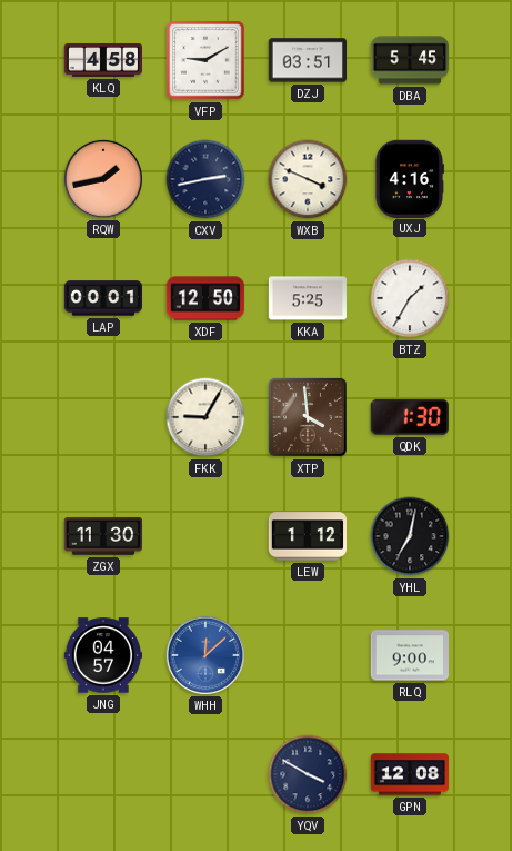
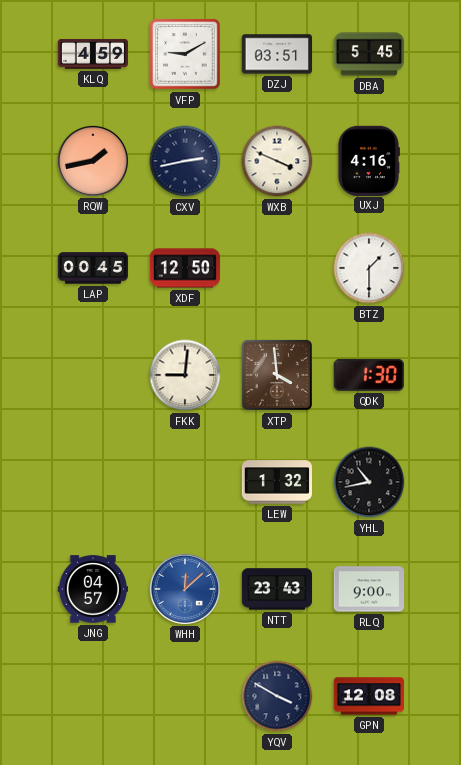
KLQ: 4:58 -> 4:59
LAP: 00:01 -> 00:45
KKA: 5:25 -> none
BTZ: 1:35 -> 1:30
FKK: 9:05 -> 9:01
ZGX: 11:30 -> none
LEW: 1:12 -> 1:32
YHL: 7:02 -> 10:43
NTT: none -> 23:43
